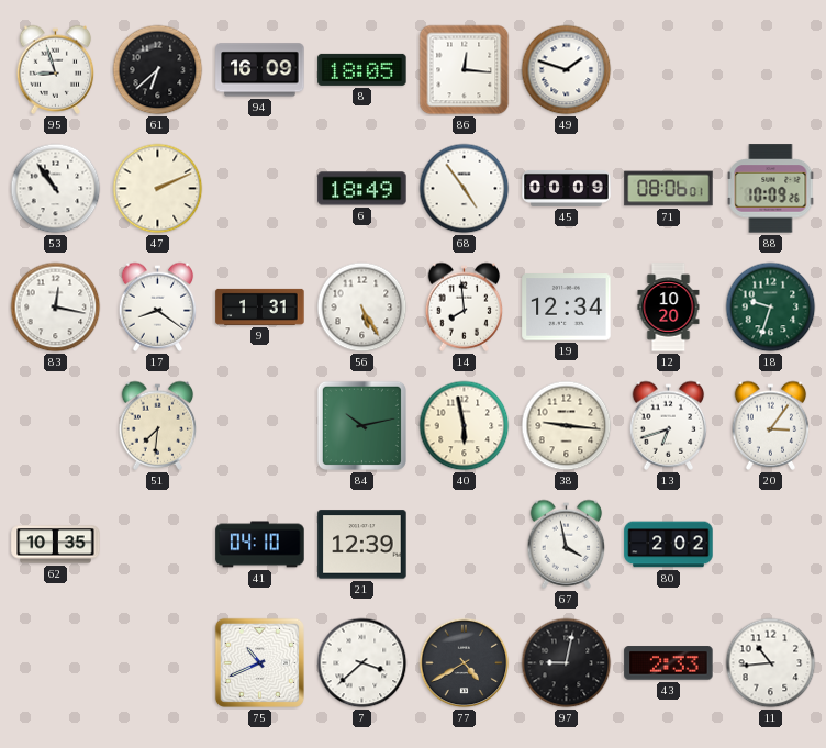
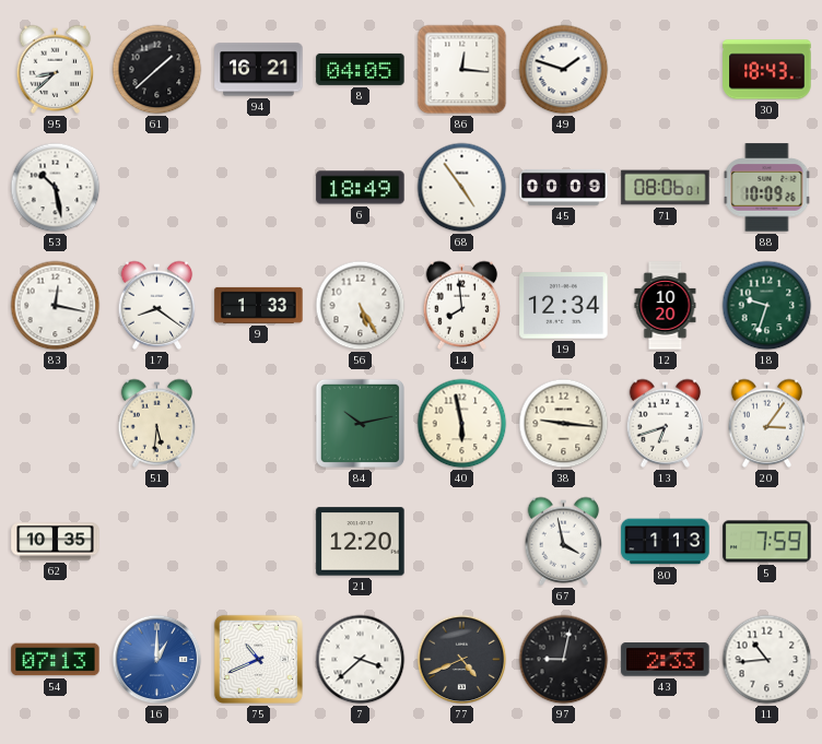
95: 8:57 -> 8:38
61: 6:38 -> 1:38
94: 16:09 -> 16:21
8: 18:05 -> 04:05
30: none -> 18:43
53: 10:54 -> 10:28
47: 2:11 -> none
9: 1:31 -> 1:33
51: 7:31 -> 5:31
41: 04:10 -> none
21: 12:39 -> 12:20
80: 2:02 -> 1:13
5: none -> 7:59
54: none -> 07:13
16: none -> 1:00
77: 4:40 -> 4:41
